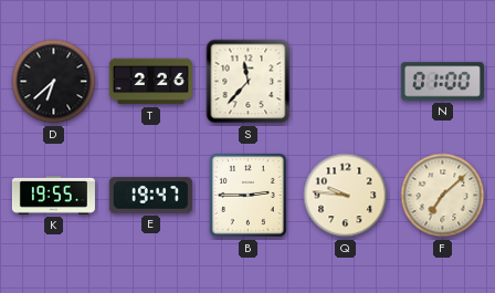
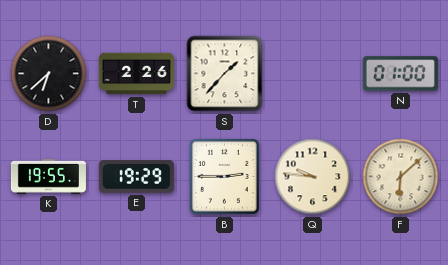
S: 11:37 -> 1:37
E: 19:47 -> 19:29
F: 7:08 -> 6:08
